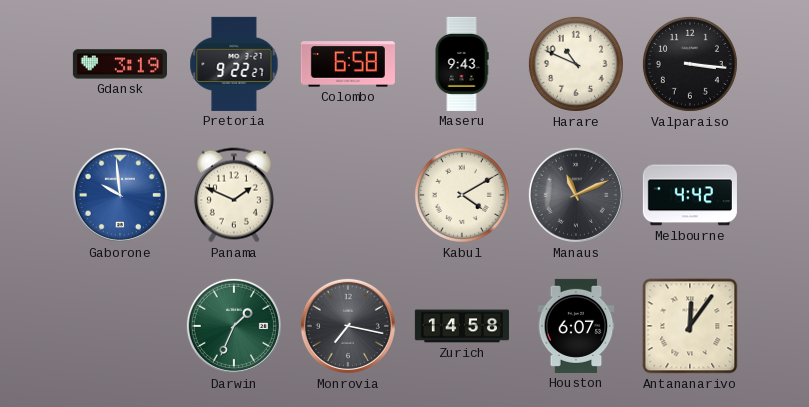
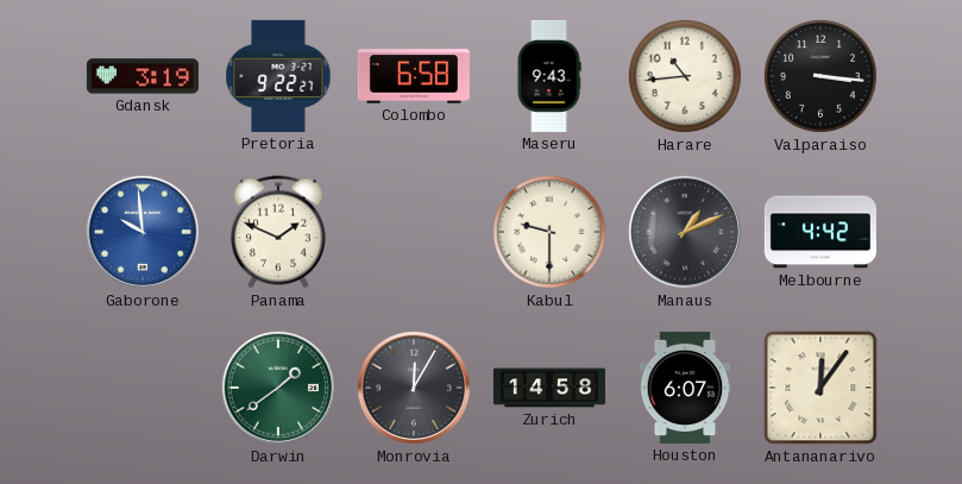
Harare: 10:49 -> 10:44
Kabul: 4:10 -> 9:30
Manaus: 11:11 -> 1:11
Darwin: 1:34 -> 1:39
Monrovia: 7:17 -> 12:05
